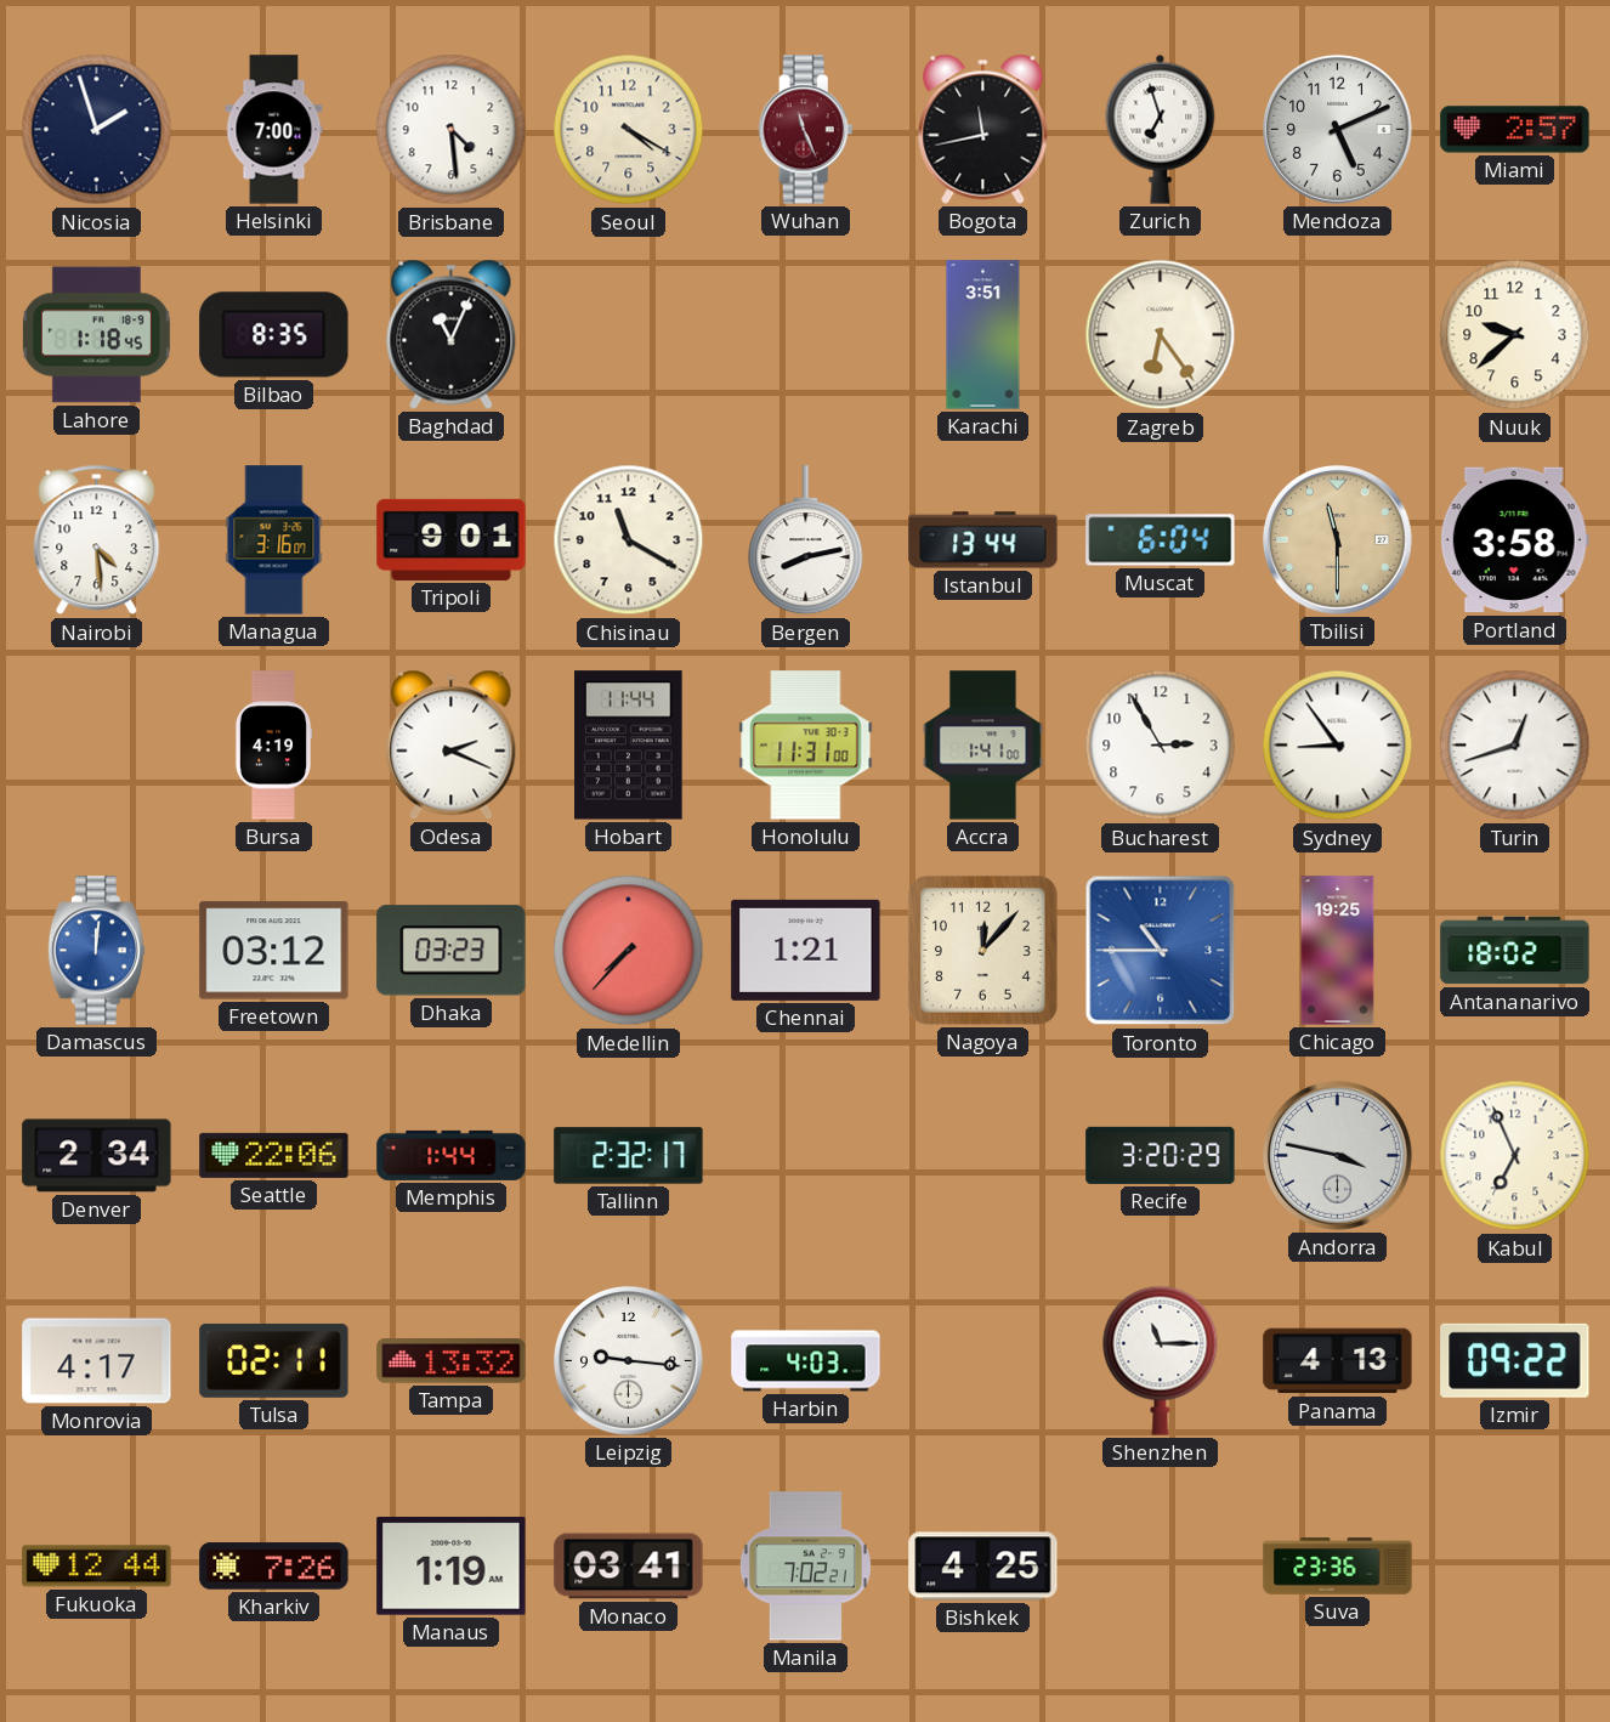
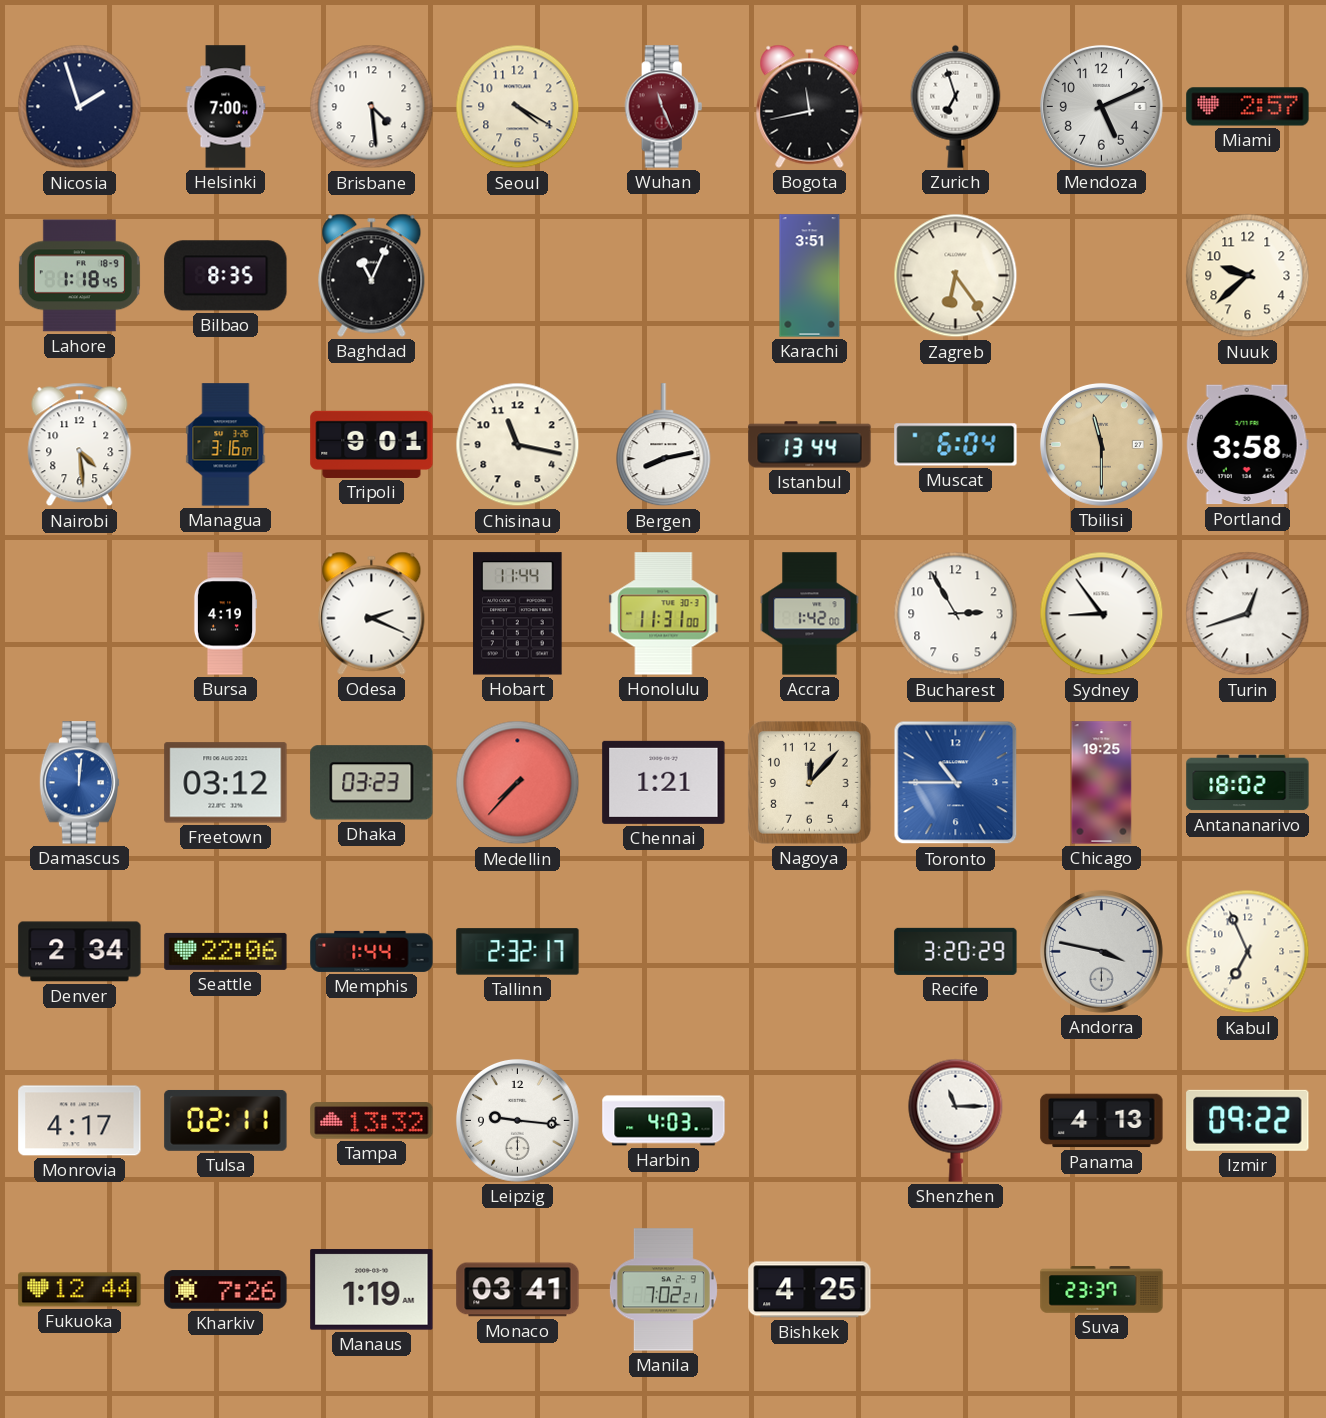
Chisinau: 11:20 -> 11:17
Accra: 1:41 -> 1:42
Suva: 23:36 -> 23:37
